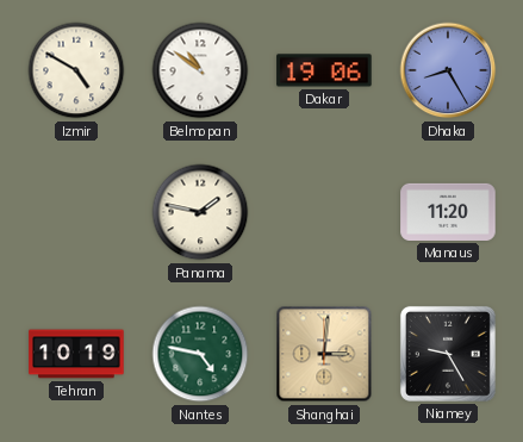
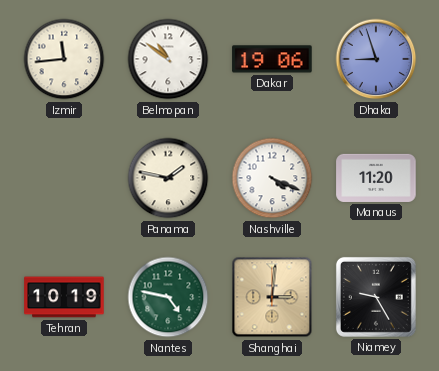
Izmir: 4:50 -> 11:44
Dhaka: 8:25 -> 8:57
Nashville: none -> 4:19
